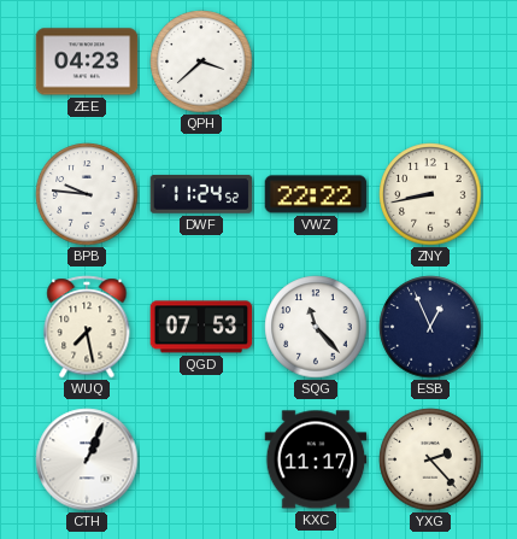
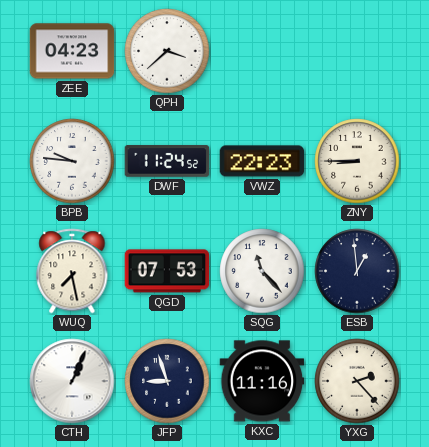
VWZ: 22:22 -> 22:23
ZNY: 8:43 -> 8:45
ESB: 12:56 -> 12:59
JFP: none -> 8:57
KXC: 11:17 -> 11:16
